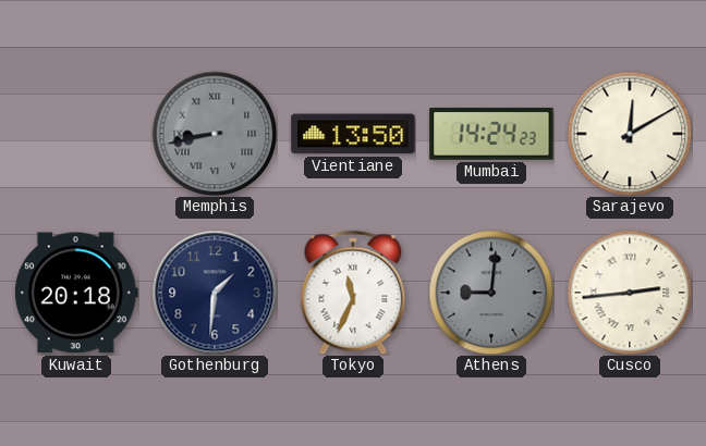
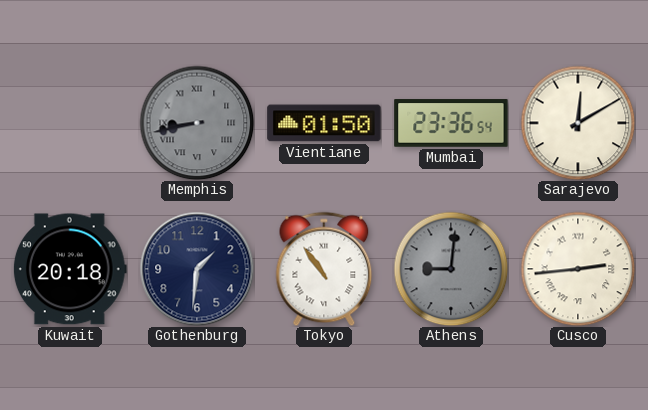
Vientiane: 13:50 -> 01:50
Mumbai: 14:24 -> 23:36
Tokyo: 11:34 -> 10:54
